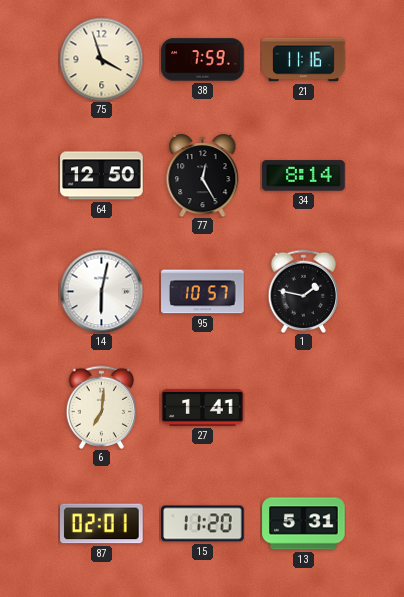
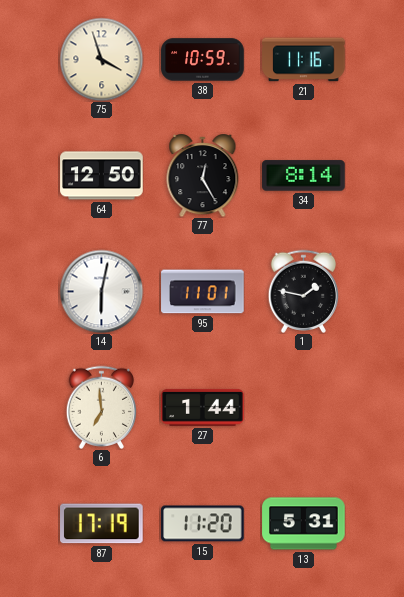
38: 7:59 -> 10:59
95: 10:57 -> 11:01
6: 7:01 -> 6:59
27: 1:41 -> 1:44
87: 02:01 -> 17:19
